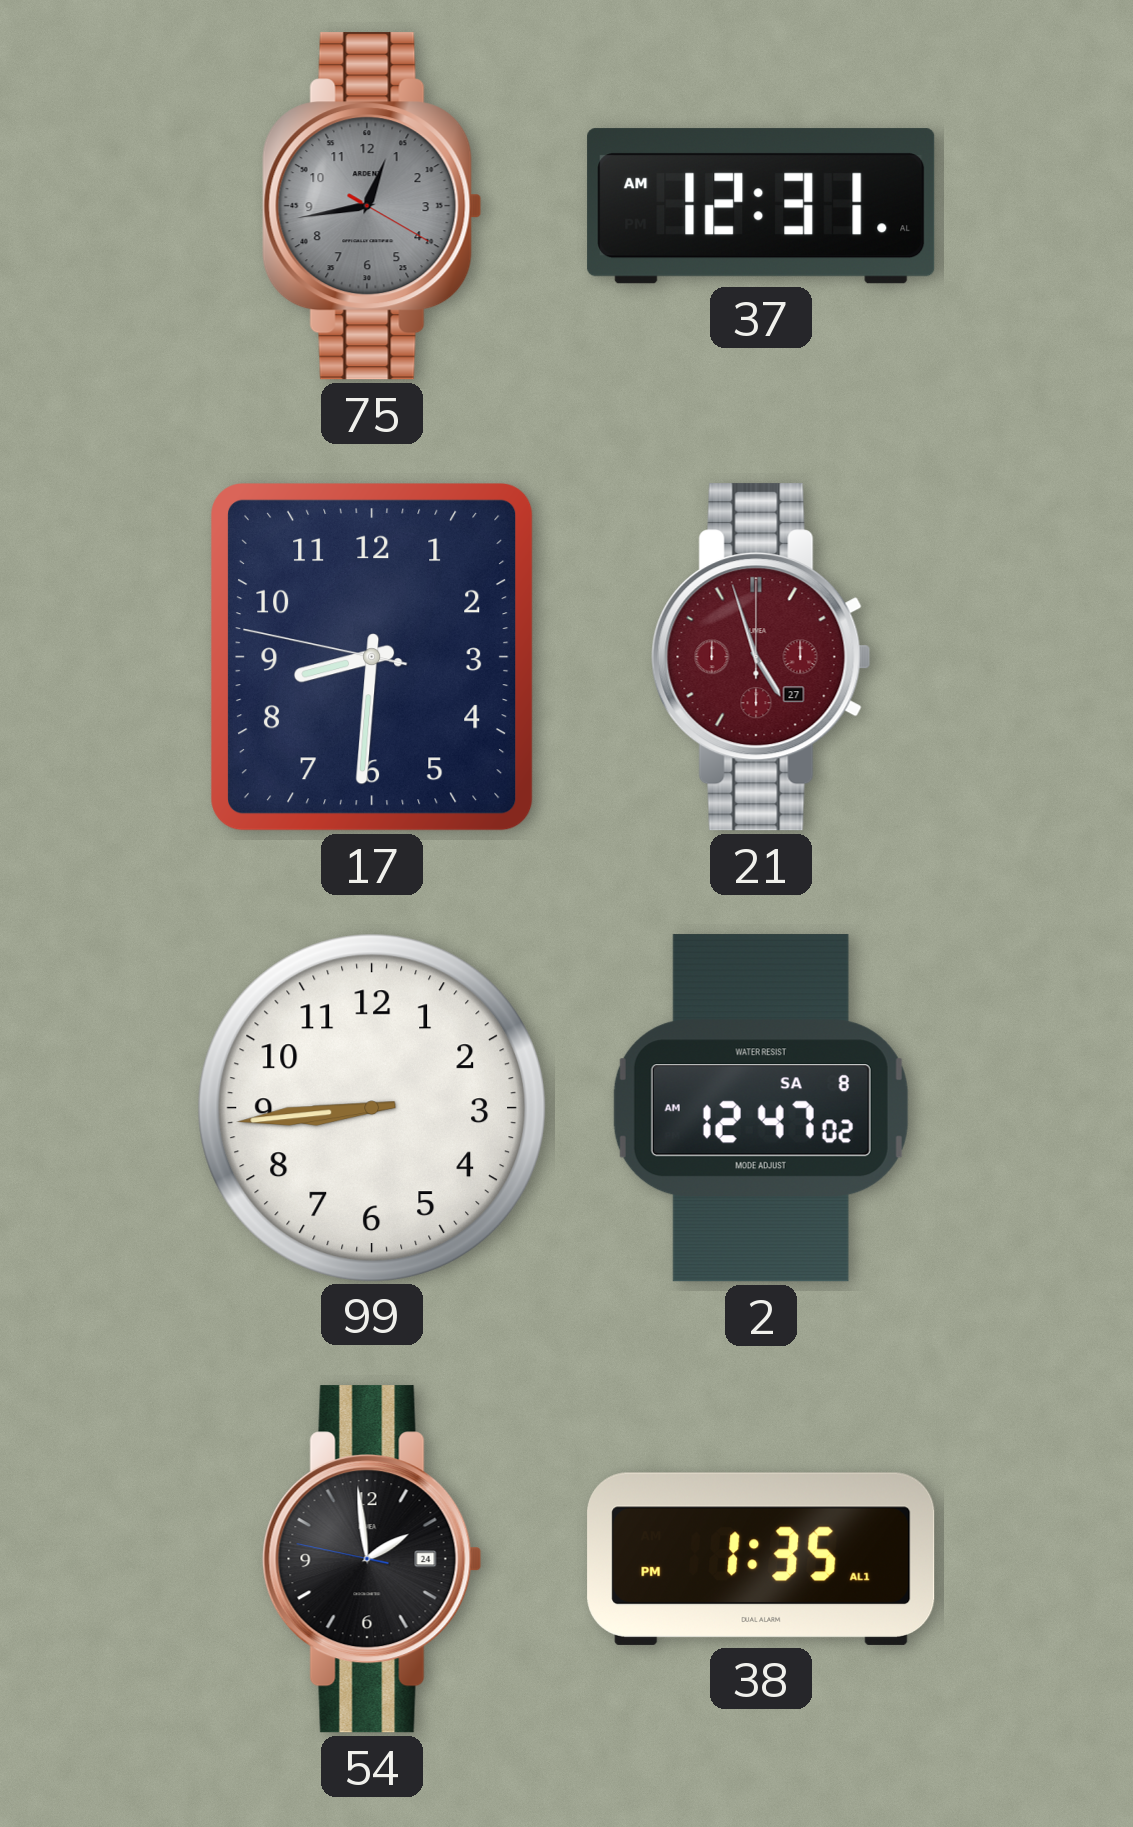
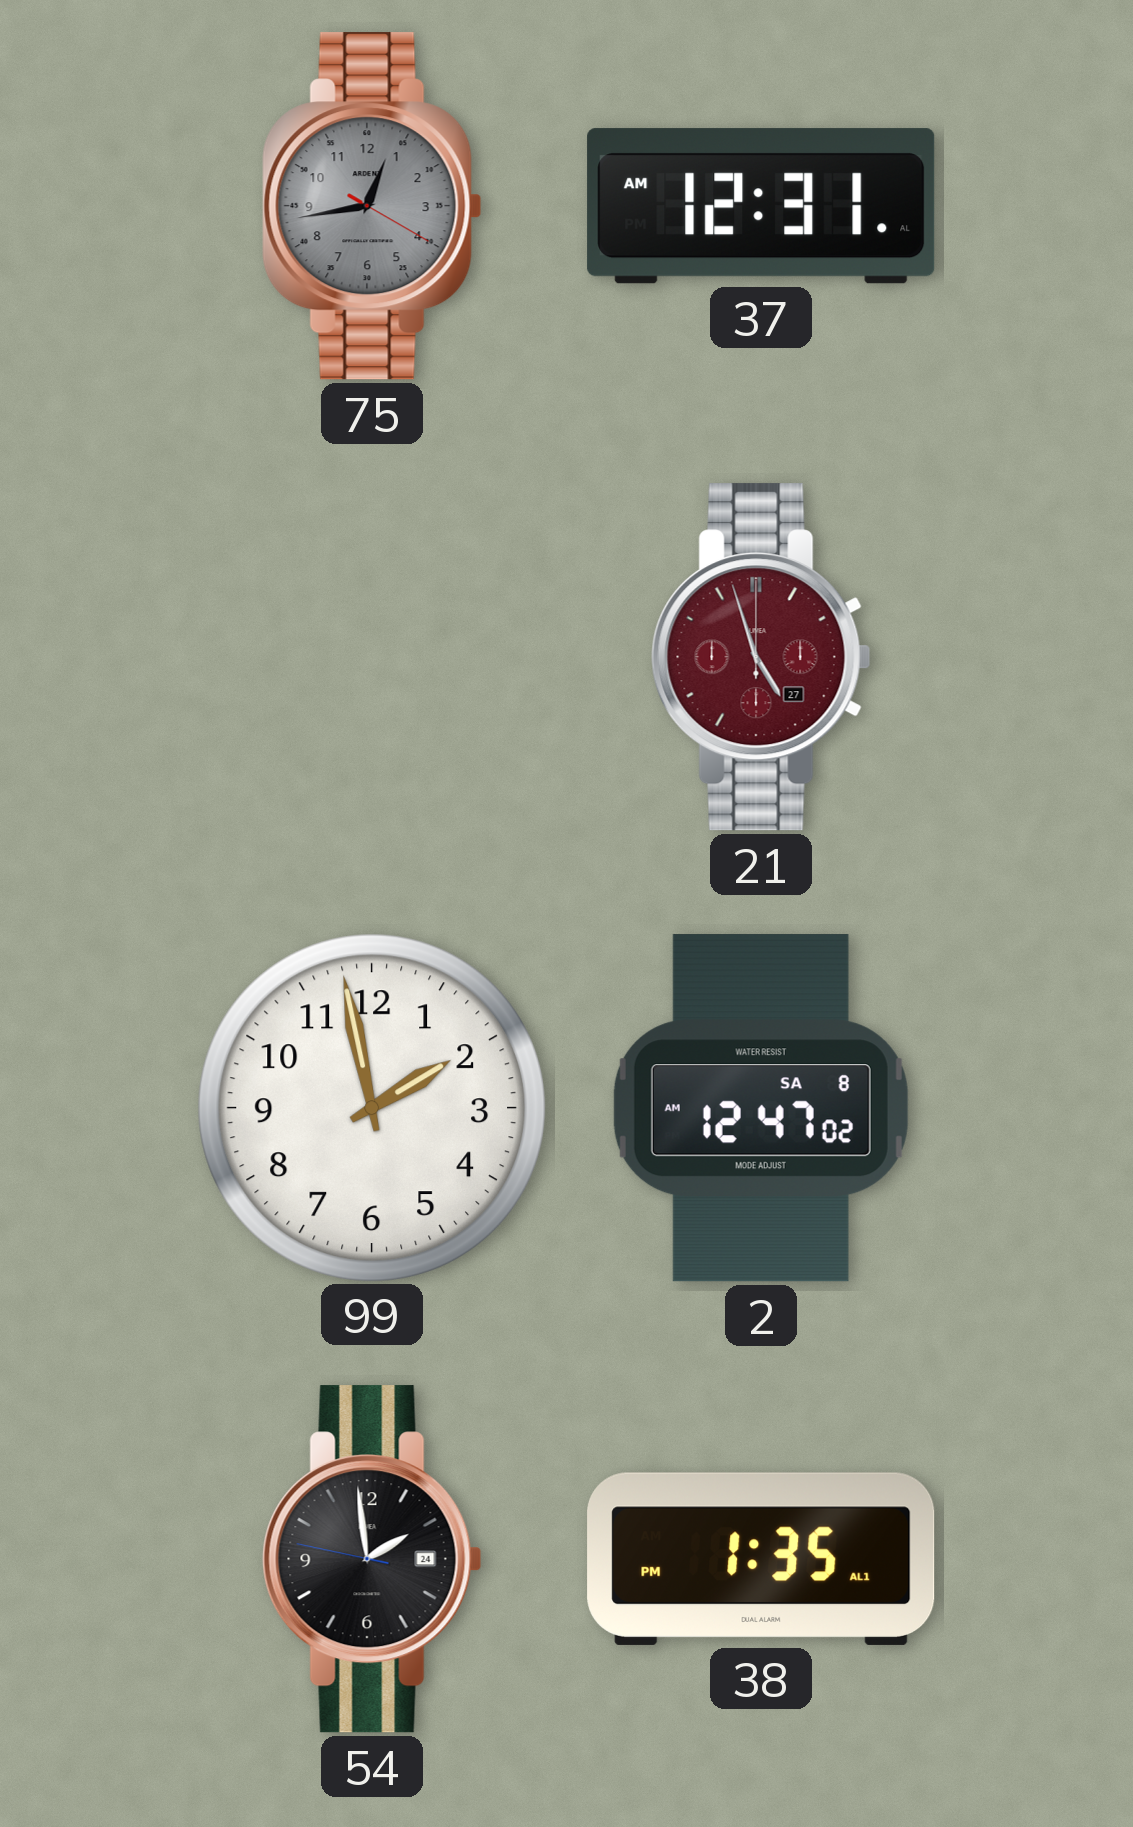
17: 8:30 -> none
99: 8:44 -> 1:58
